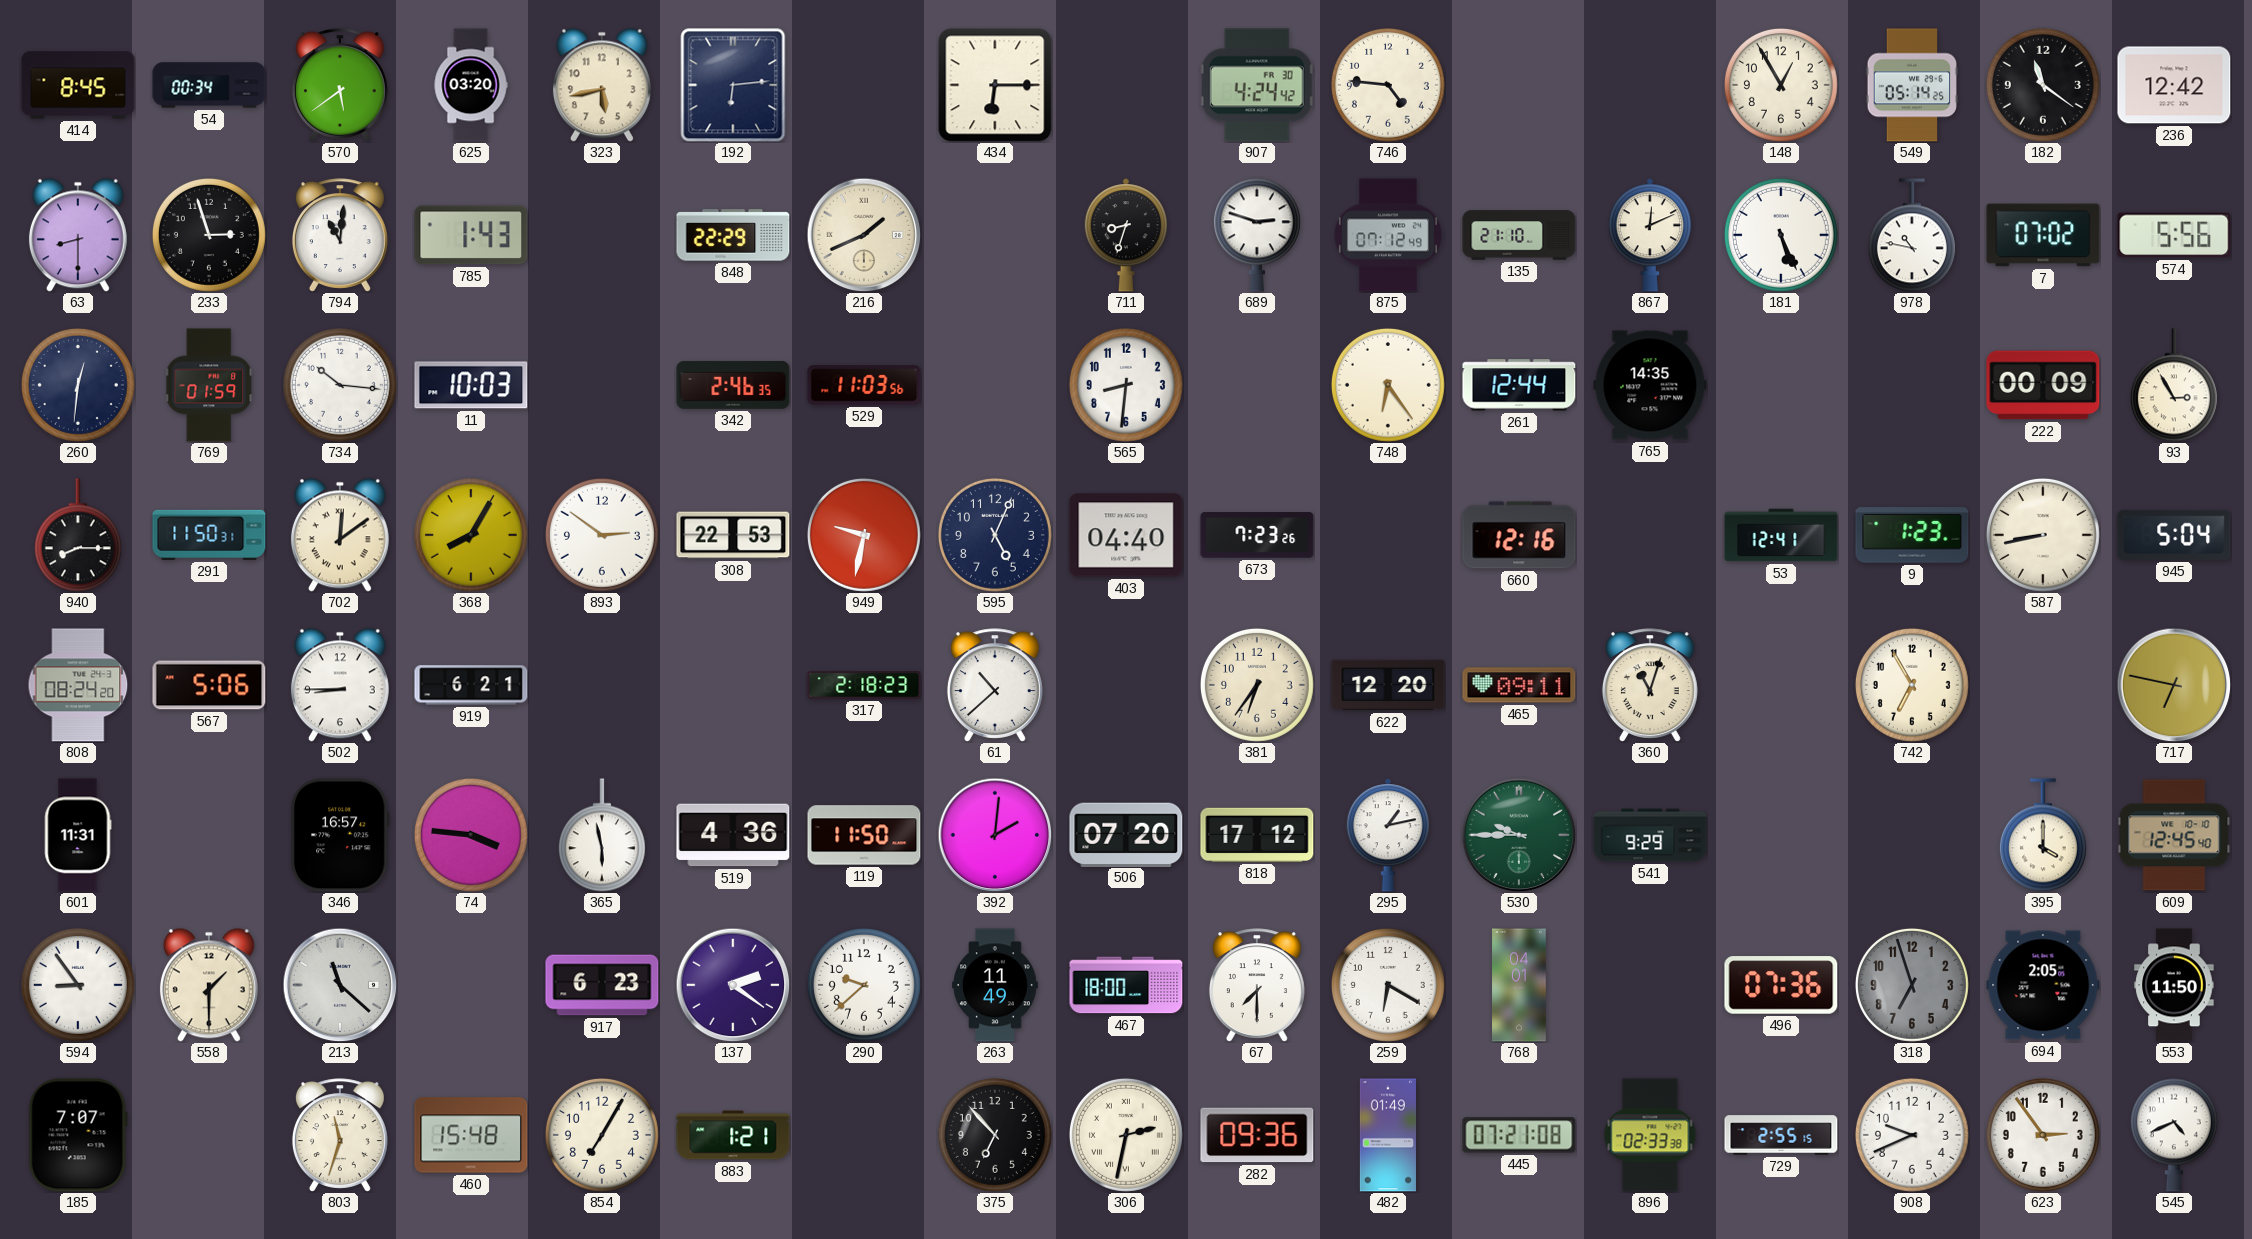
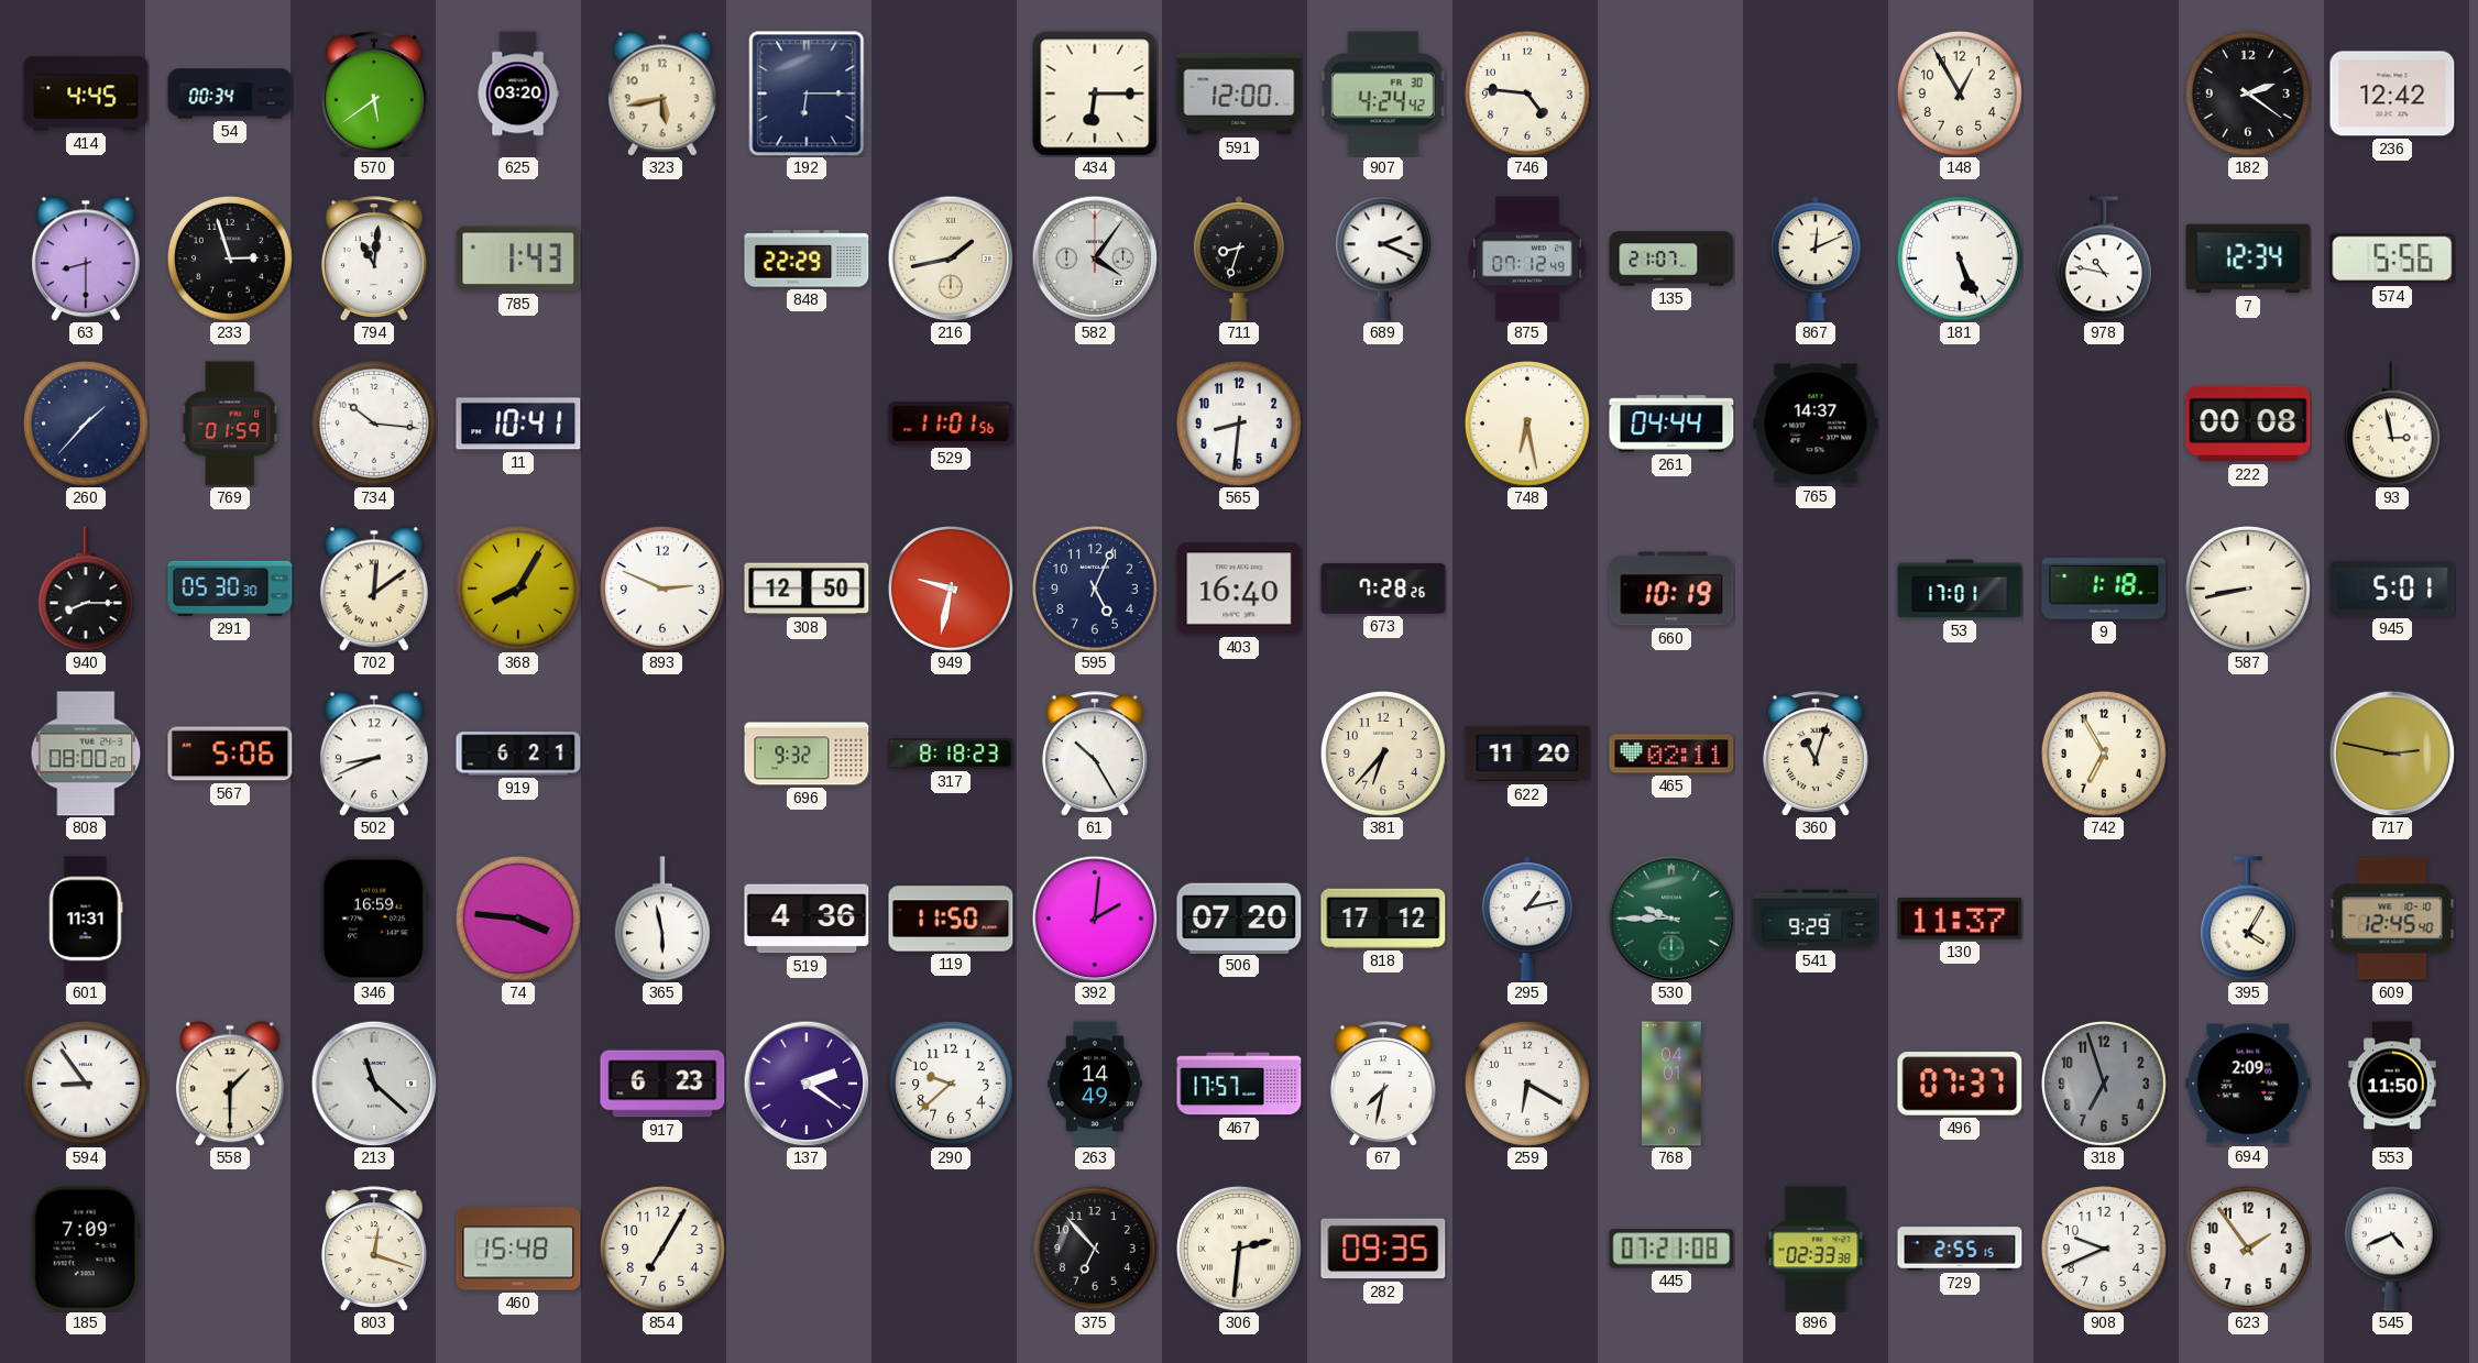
414: 8:45 -> 4:45
192: 6:14 -> 6:15
591: none -> 12:00
549: 05:14 -> none
182: 11:21 -> 2:21
216: 1:41 -> 1:43
582: none -> 4:06
689: 2:48 -> 2:19
135: 21:10 -> 21:07
7: 07:02 -> 12:34
260: 12:31 -> 1:37
11: 10:03 -> 10:41
342: 2:46 -> none
529: 11:03 -> 11:01
748: 6:24 -> 6:28
261: 12:44 -> 04:44
765: 14:35 -> 14:37
222: 00:09 -> 00:08
93: 2:55 -> 2:58
291: 11:50 -> 05:30
893: 2:51 -> 2:49
308: 22:53 -> 12:50
403: 04:40 -> 16:40
673: 7:23 -> 7:28
660: 12:16 -> 10:19
53: 12:41 -> 17:01
9: 1:23 -> 1:18
945: 5:04 -> 5:01
808: 08:24 -> 08:00
502: 8:45 -> 8:41
696: none -> 9:32
317: 2:18 -> 8:18
61: 10:38 -> 10:25
381: 6:36 -> 6:37
622: 12:20 -> 11:20
465: 09:11 -> 02:11
717: 6:47 -> 2:47
346: 16:57 -> 16:59
130: none -> 11:37
395: 4:00 -> 4:05
263: 11:49 -> 14:49
467: 18:00 -> 17:57
67: 7:30 -> 7:32
496: 07:36 -> 07:37
694: 2:05 -> 2:09
185: 7:07 -> 7:09
803: 11:33 -> 12:18
883: 1:21 -> none
306: 2:32 -> 2:31
282: 09:36 -> 09:35
482: 01:49 -> none
623: 2:54 -> 1:54
